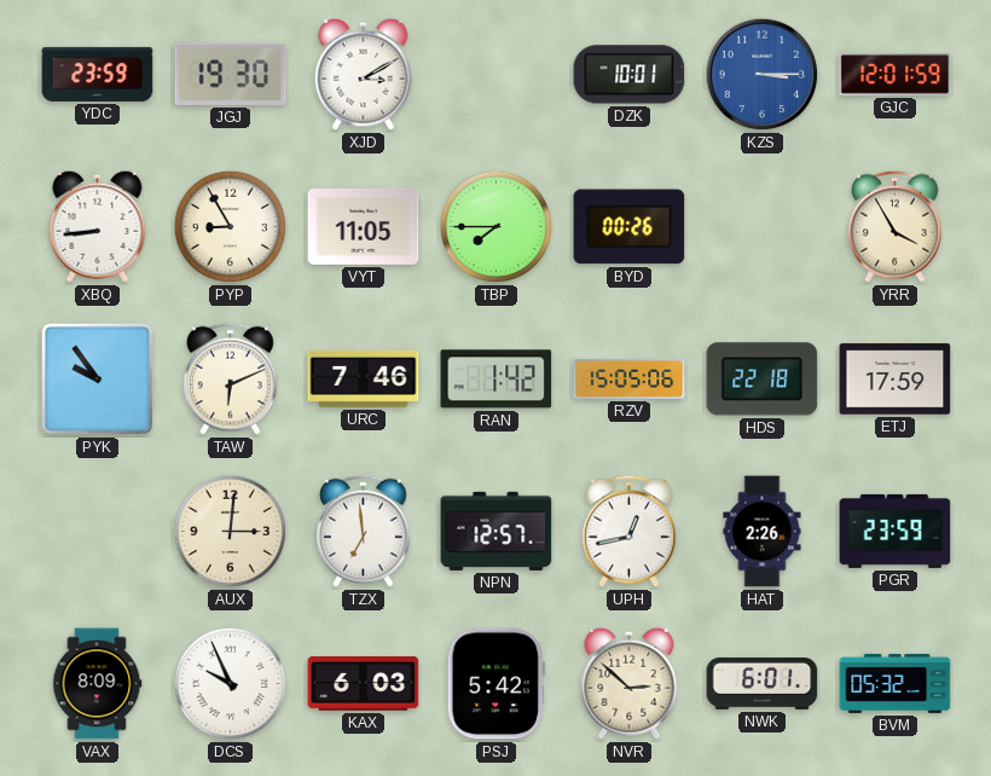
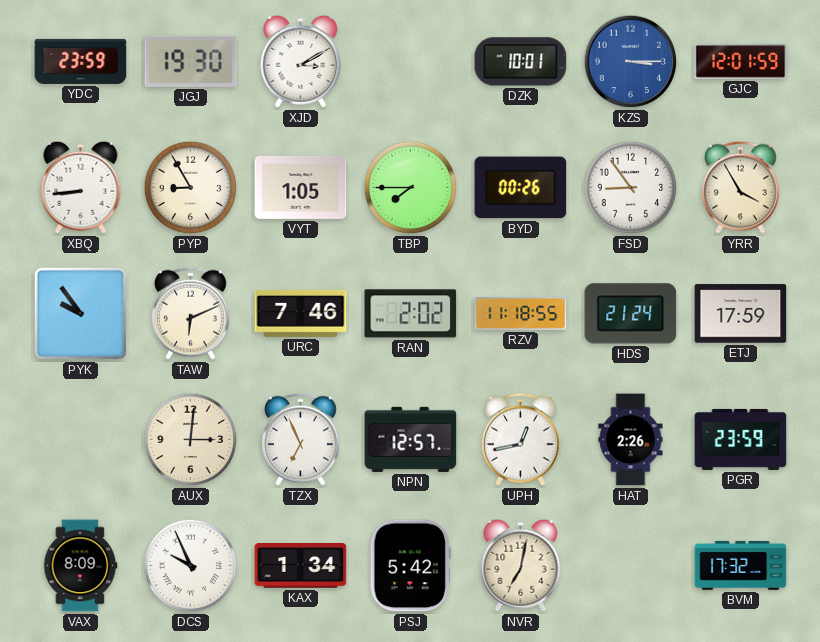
VYT: 11:05 -> 1:05
FSD: none -> 8:54
RAN: 1:42 -> 2:02
RZV: 15:05 -> 11:18
HDS: 22:18 -> 21:24
TZX: 6:59 -> 6:56
KAX: 6:03 -> 1:34
NVR: 2:52 -> 7:02
NWK: 6:01 -> none
BVM: 05:32 -> 17:32
